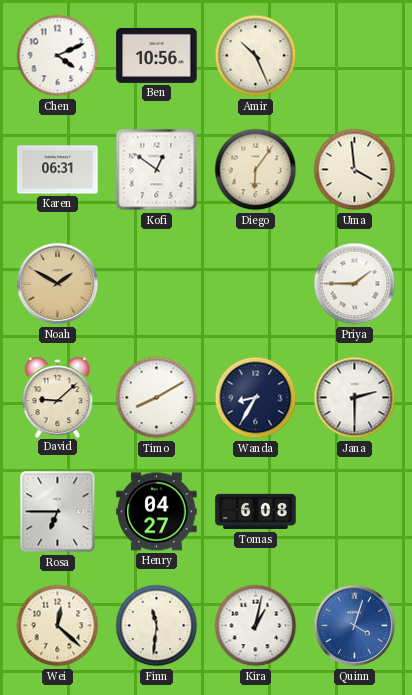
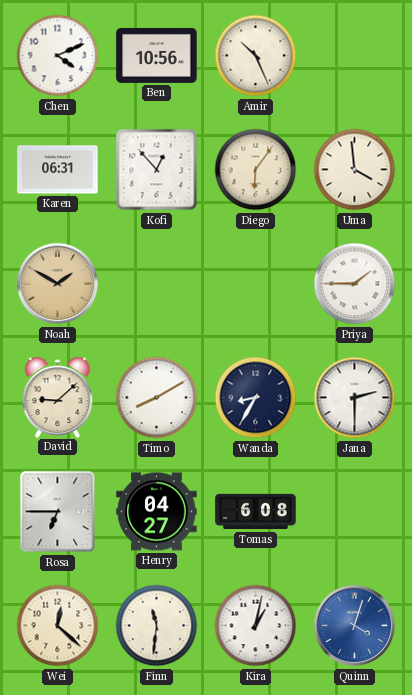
Kofi: 12:51 -> 12:53
